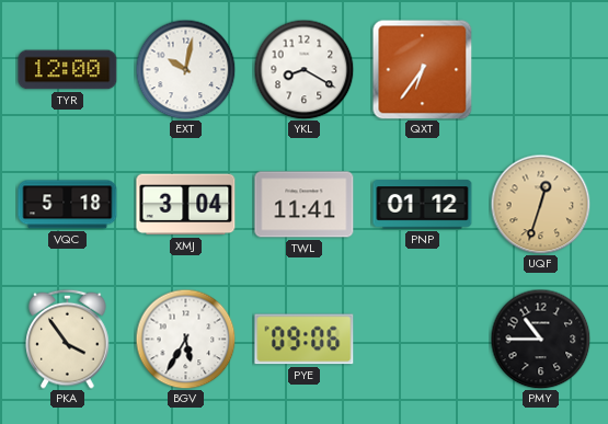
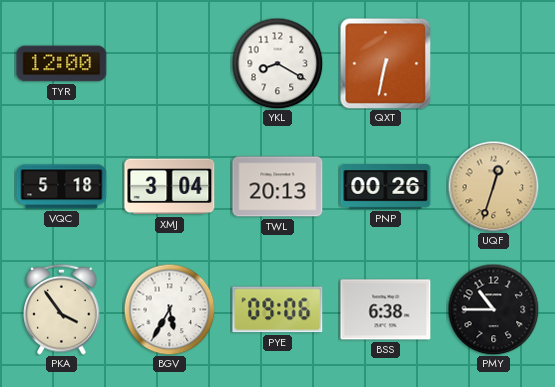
EXT: 10:02 -> none
QXT: 6:36 -> 6:32
TWL: 11:41 -> 20:13
PNP: 01:12 -> 00:26
BSS: none -> 6:38
